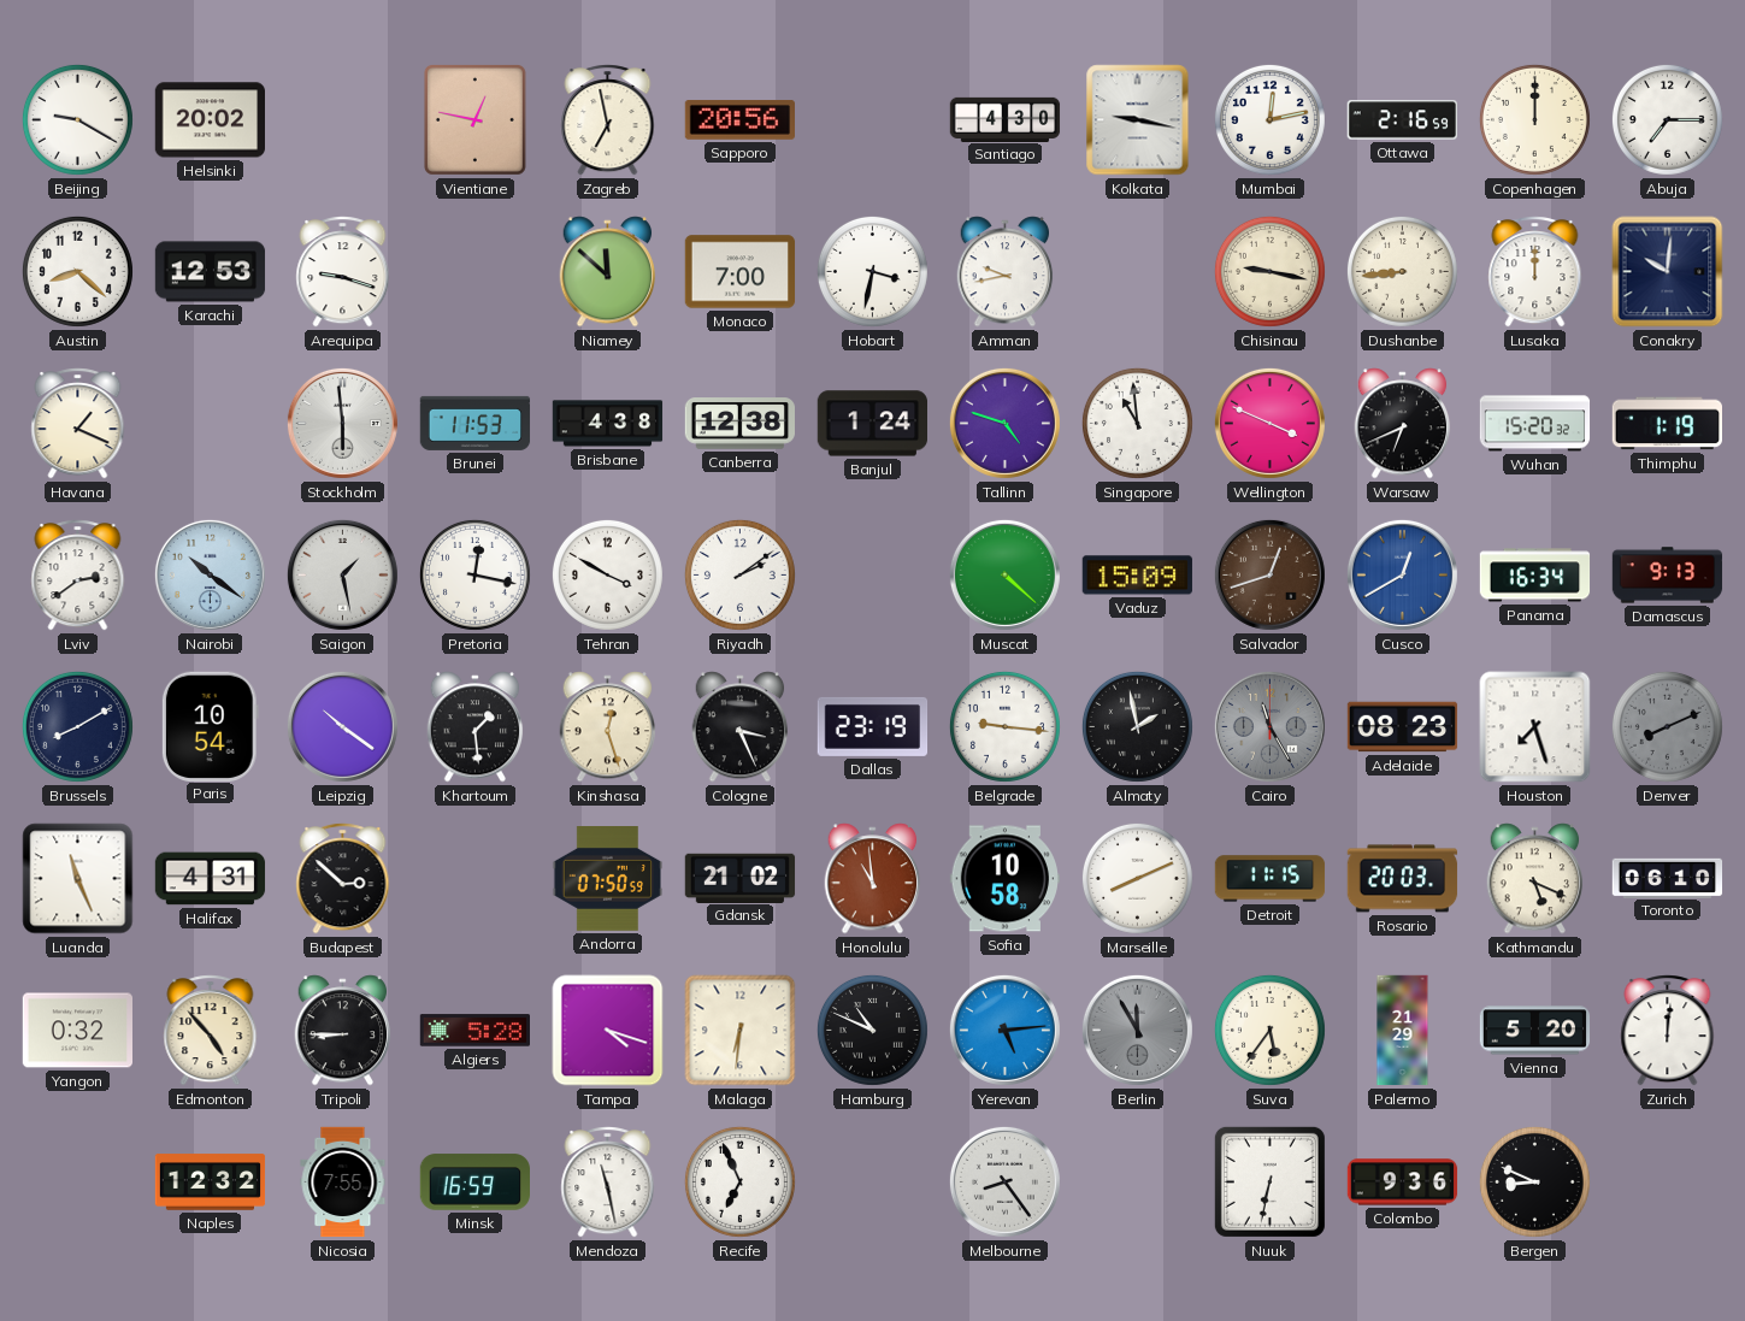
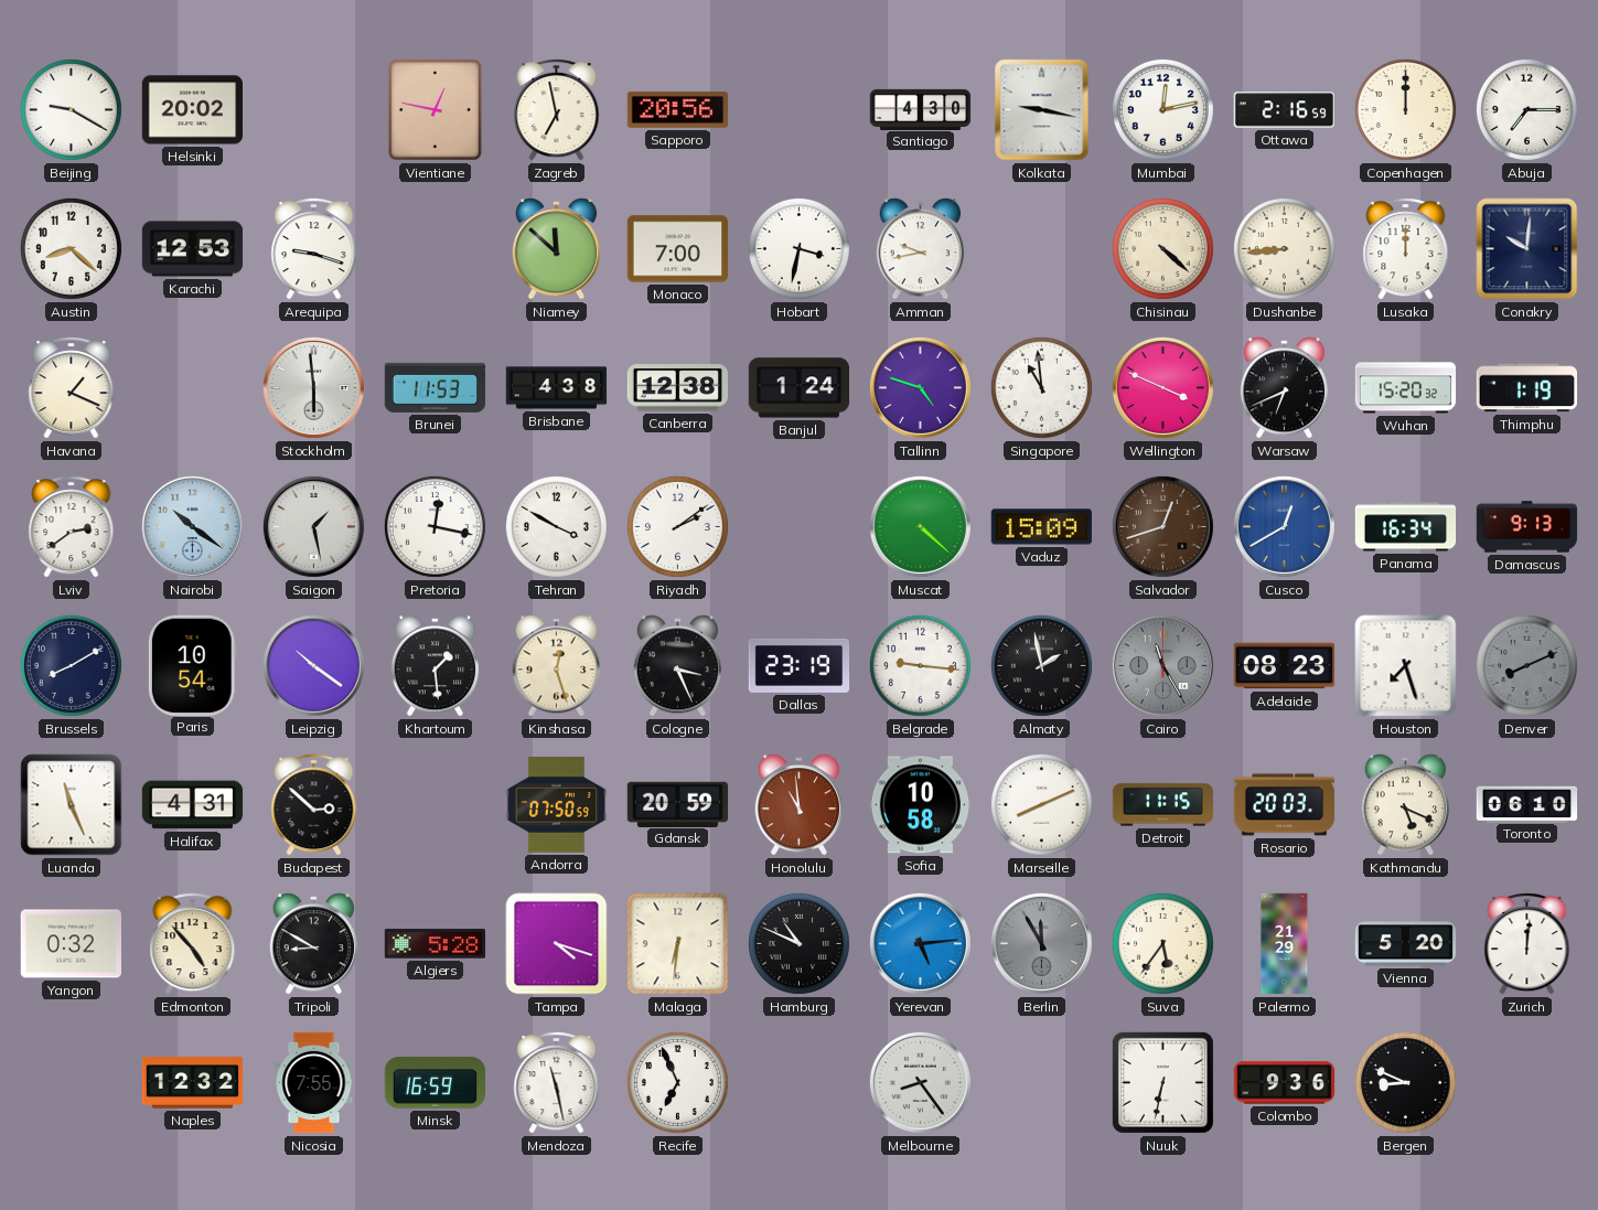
Chisinau: 9:17 -> 4:22
Gdansk: 21:02 -> 20:59
Tripoli: 8:45 -> 8:50
